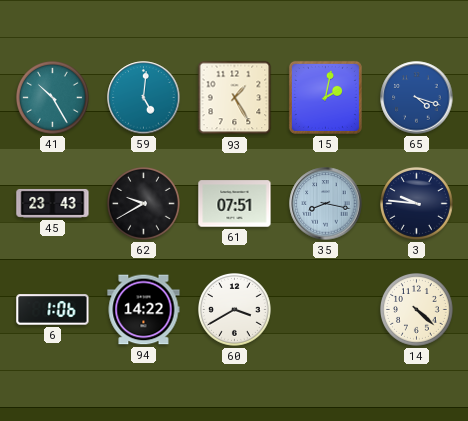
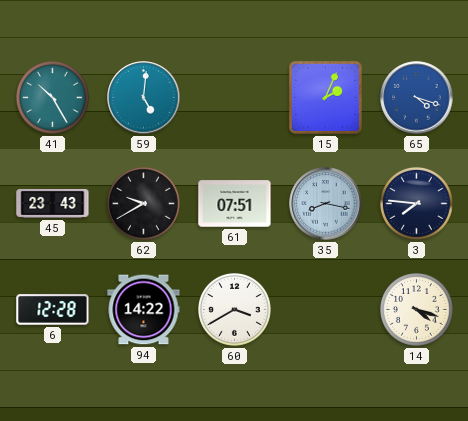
93: 1:25 -> none
15: 2:02 -> 2:04
3: 9:46 -> 7:46
6: 1:06 -> 12:28
14: 4:22 -> 4:18
